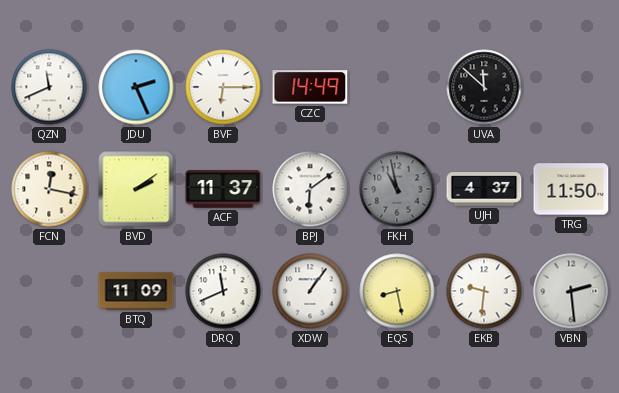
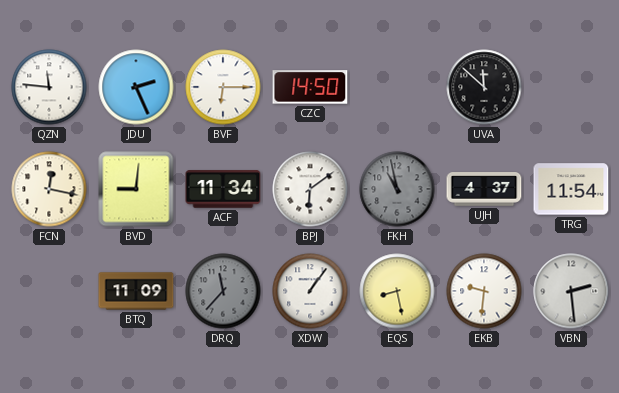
QZN: 11:41 -> 11:46
CZC: 14:49 -> 14:50
BVD: 2:09 -> 9:01
ACF: 11:37 -> 11:34
TRG: 11:50 -> 11:54
DRQ: 11:41 -> 11:37
DRQ dial: white -> grey
